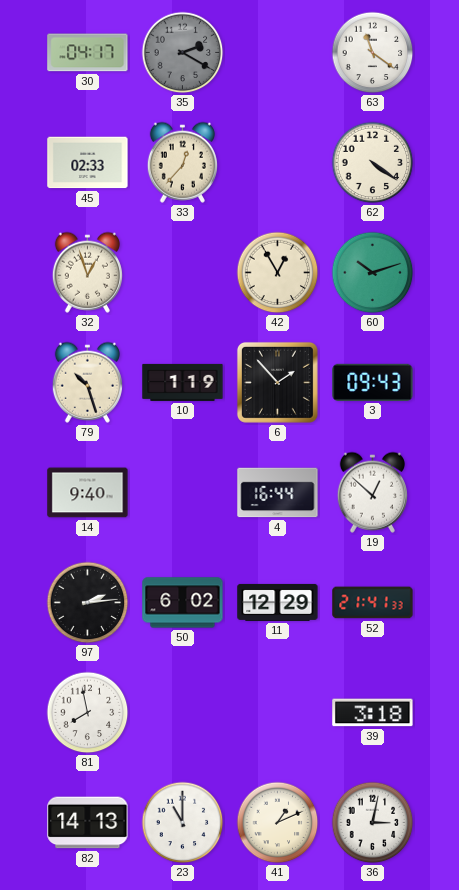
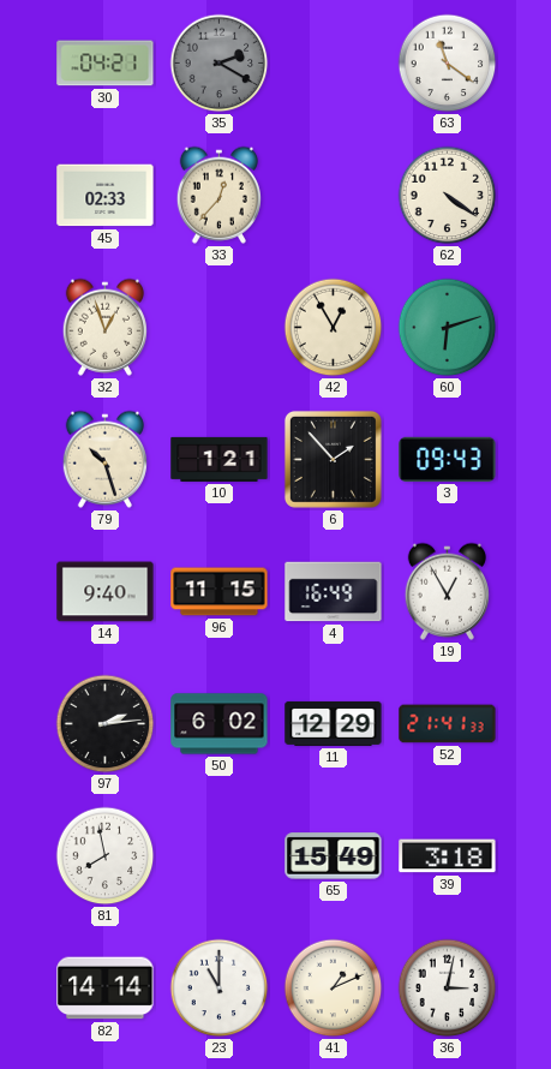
30: 04:17 -> 04:21
60: 10:12 -> 6:12
10: 1:19 -> 1:21
96: none -> 11:15
4: 16:44 -> 16:49
19: 12:52 -> 12:55
65: none -> 15:49
82: 14:13 -> 14:14
